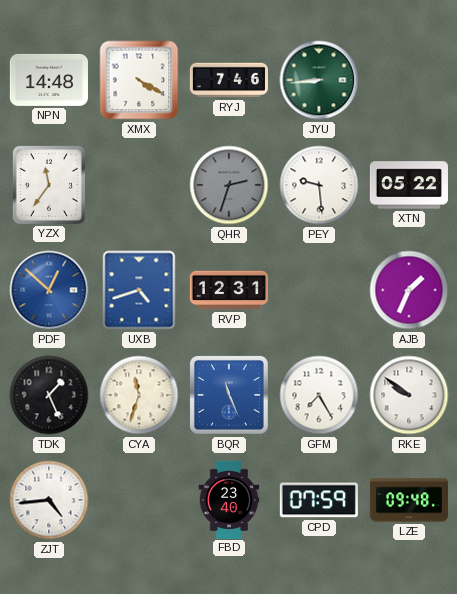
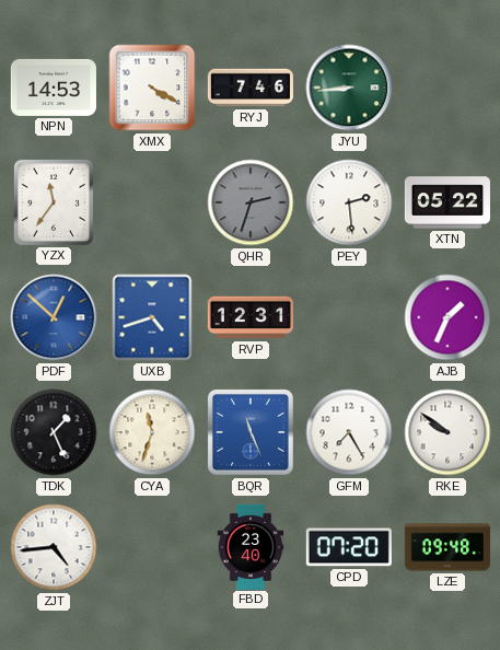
NPN: 14:48 -> 14:53
PEY: 9:29 -> 2:29
CPD: 07:59 -> 07:20
